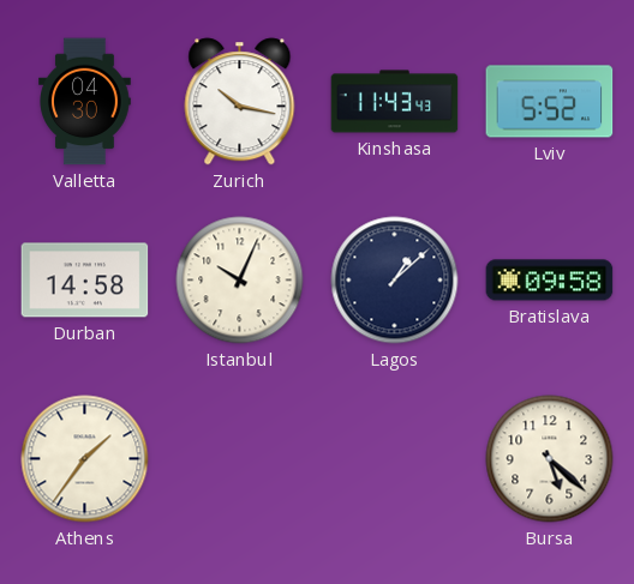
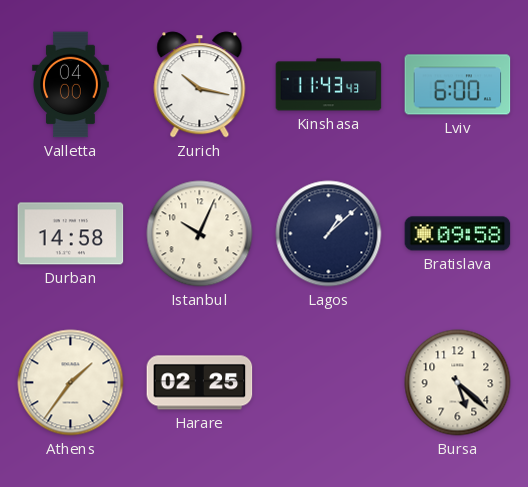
Valletta: 04:30 -> 04:00
Lviv: 5:52 -> 6:00
Harare: none -> 02:25
